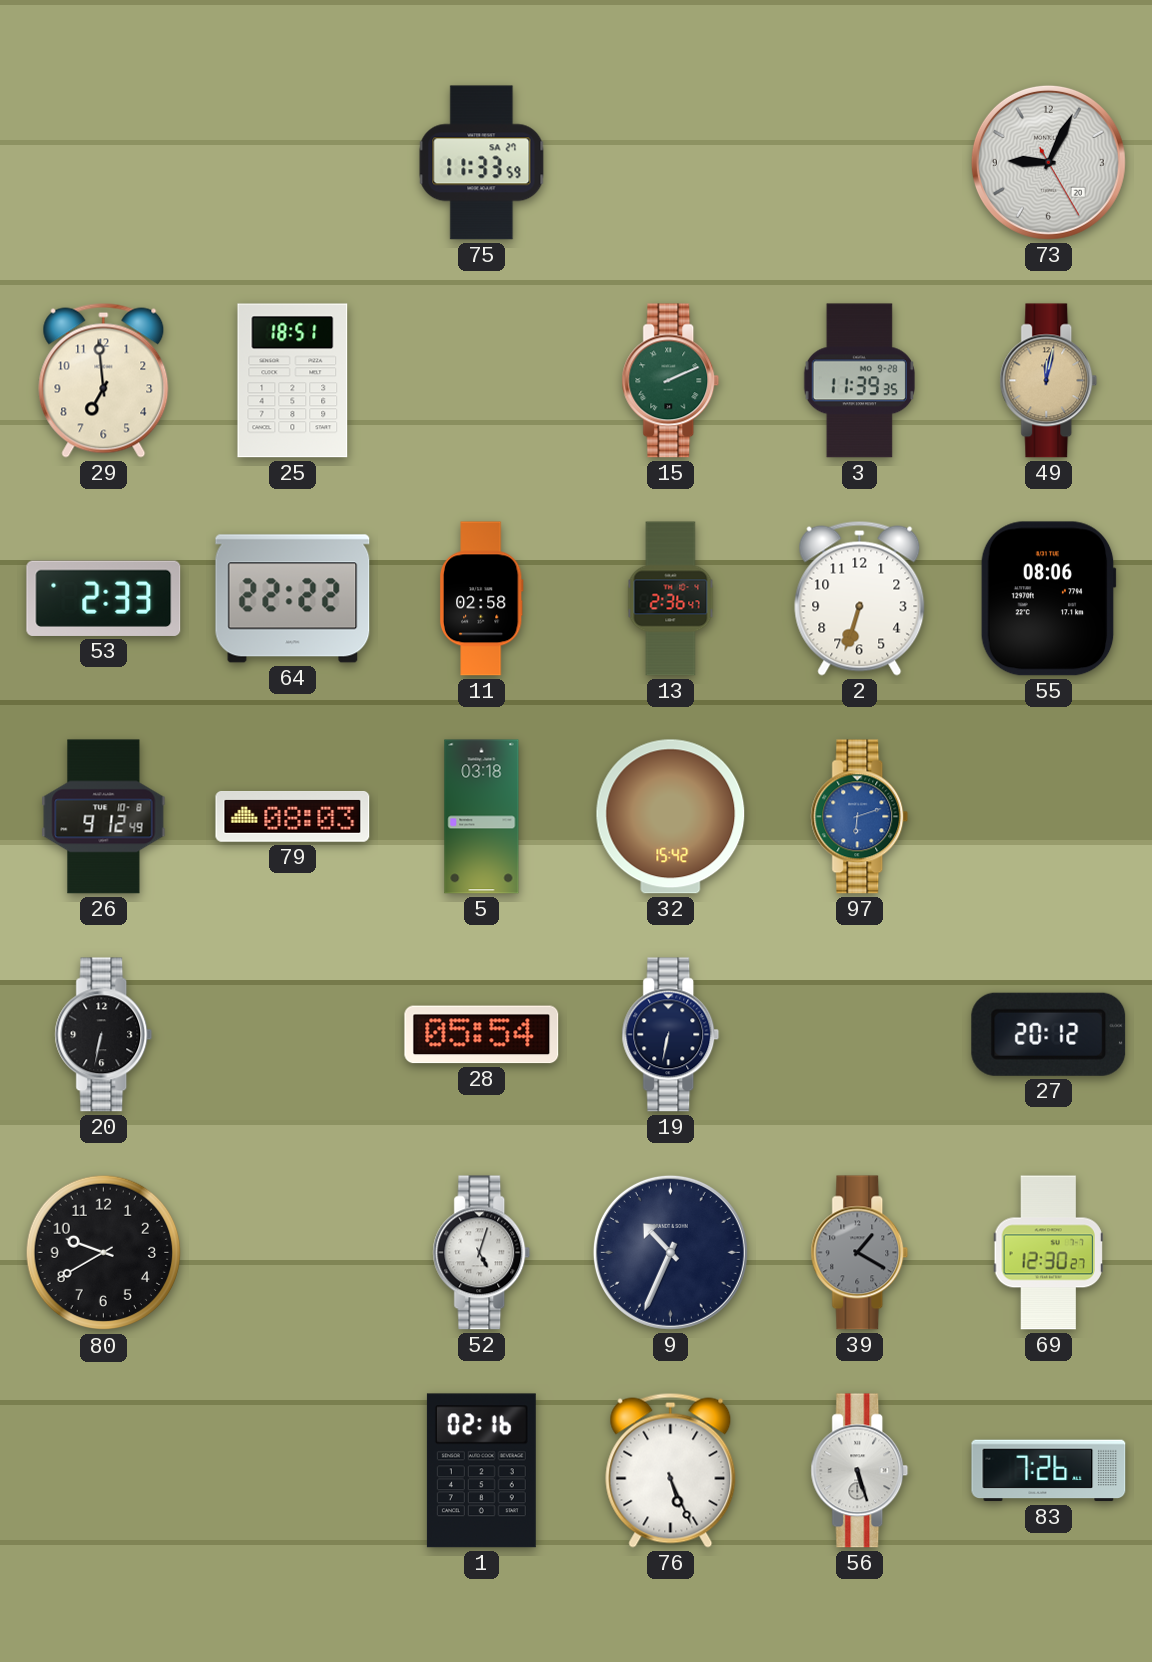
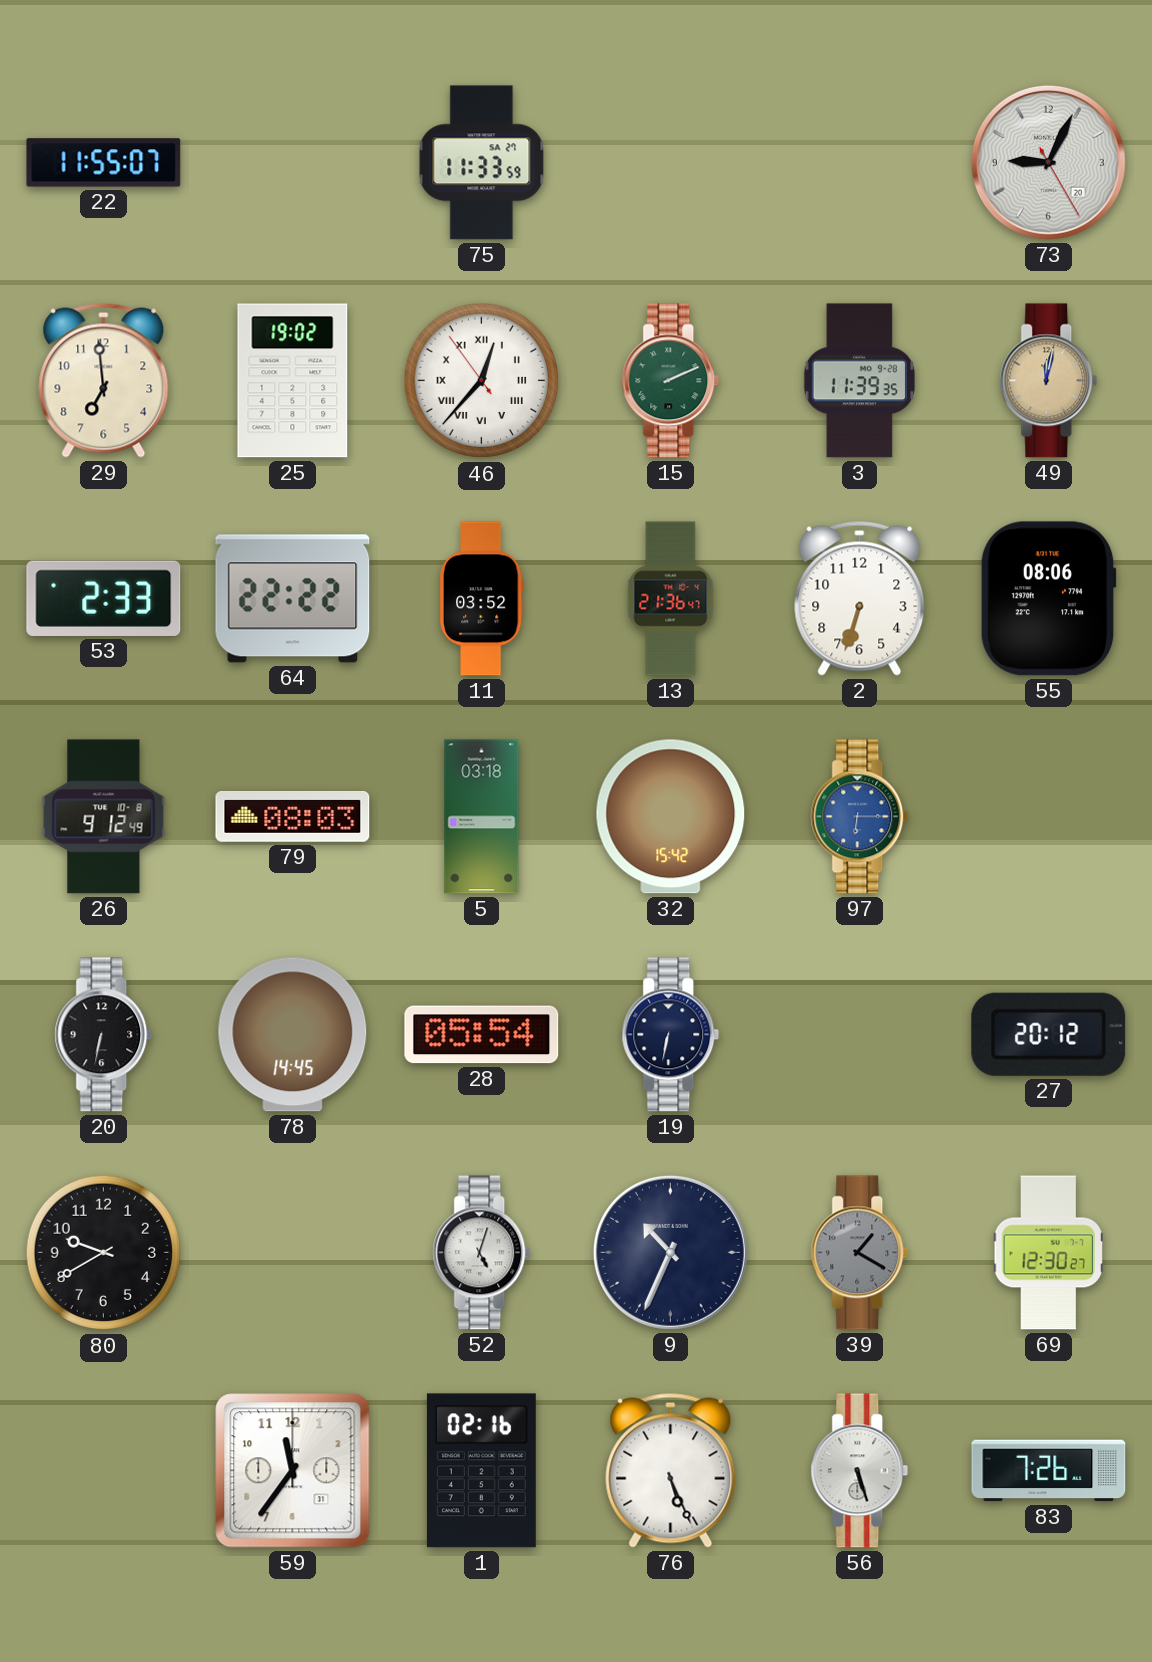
22: none -> 11:55
25: 18:51 -> 19:02
46: none -> 12:36
11: 02:58 -> 03:52
13: 2:36 -> 21:36
97: 6:12 -> 6:15
78: none -> 14:45
59: none -> 11:36
